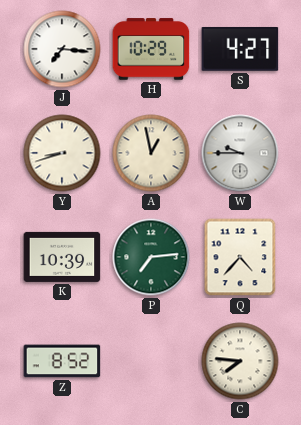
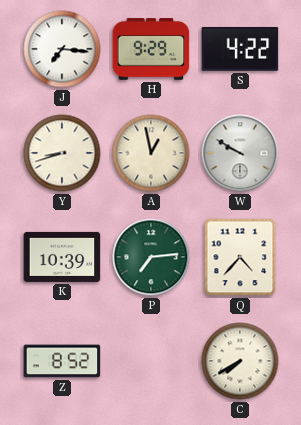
H: 10:29 -> 9:29
S: 4:27 -> 4:22
W: 9:45 -> 9:50
C: 7:46 -> 7:40
